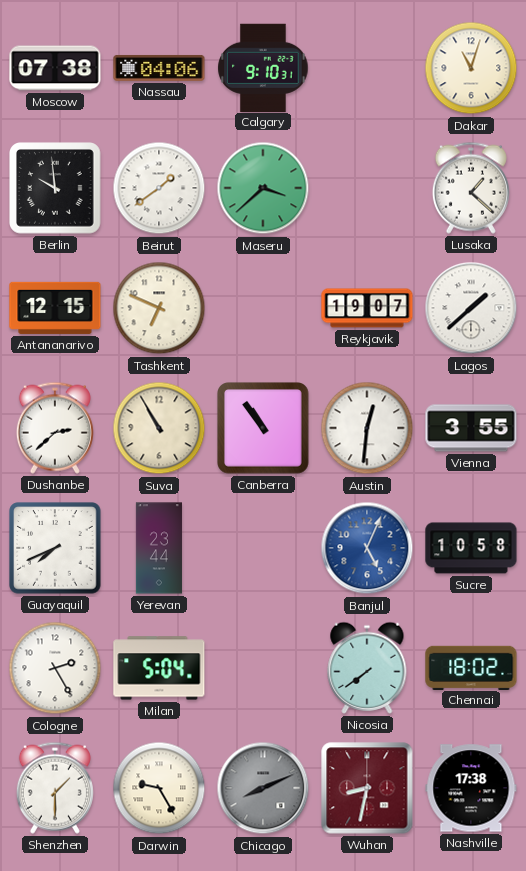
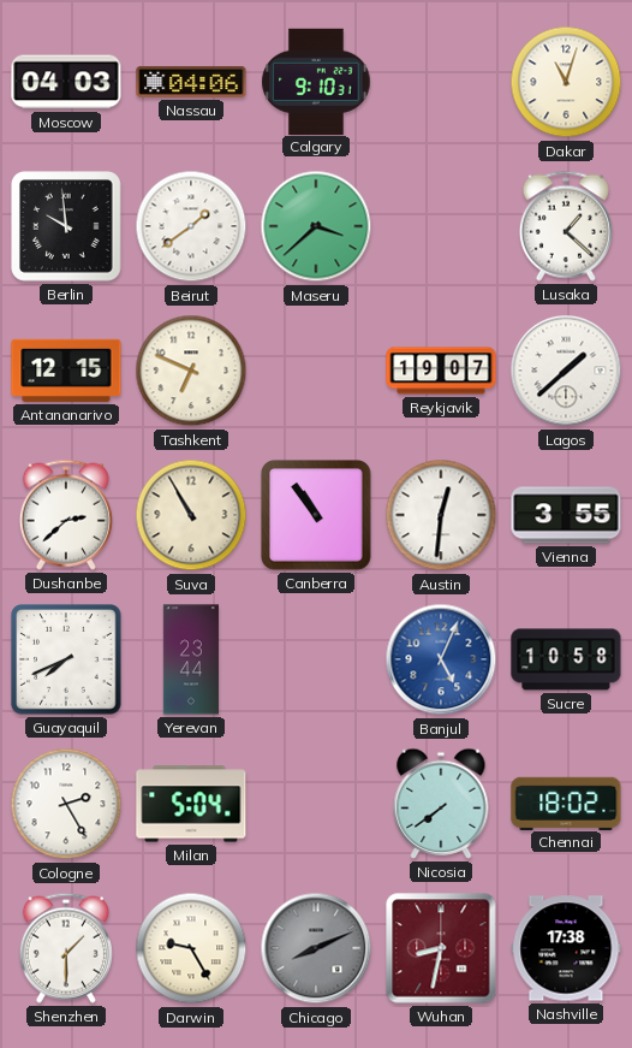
Moscow: 07:38 -> 04:03
